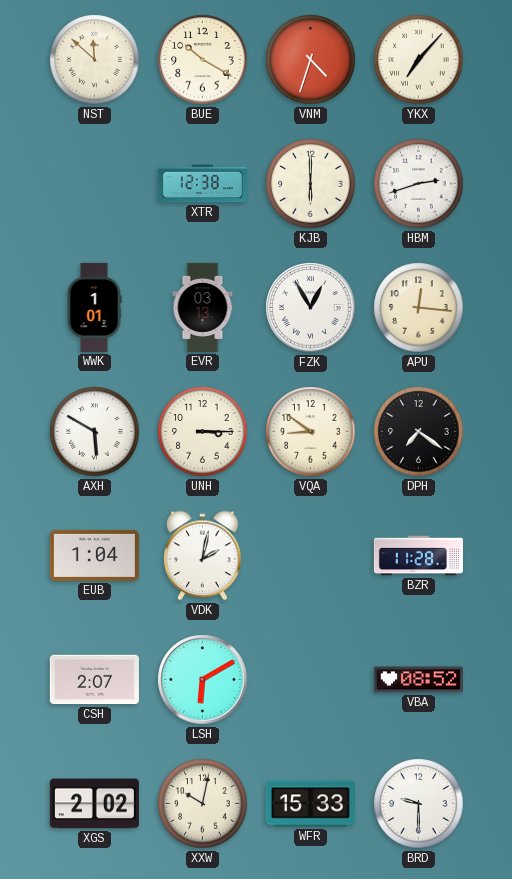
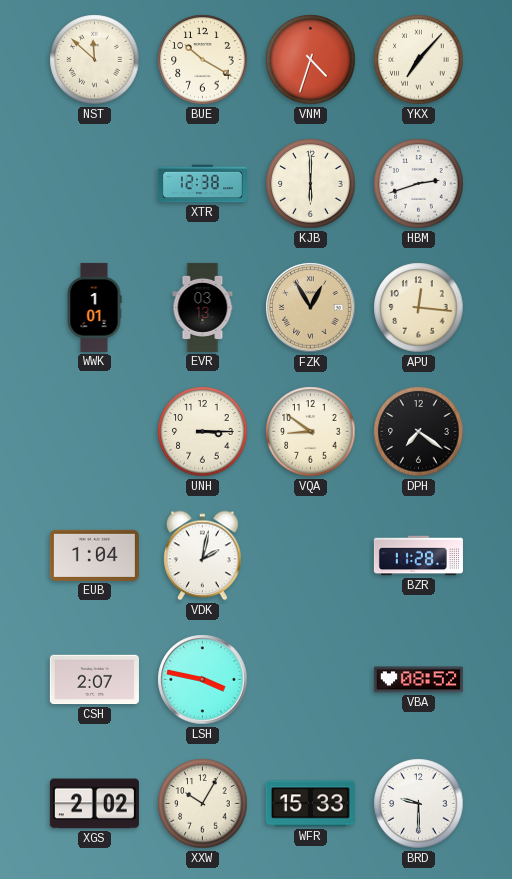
FZK dial: white -> champagne
AXH: 5:50 -> none
LSH: 6:10 -> 3:47
XXW: 10:02 -> 10:05
